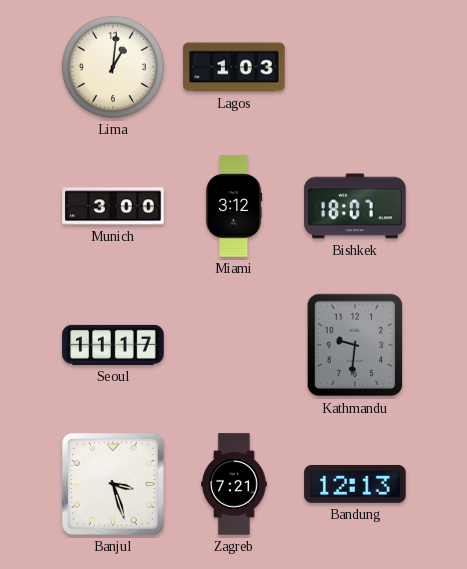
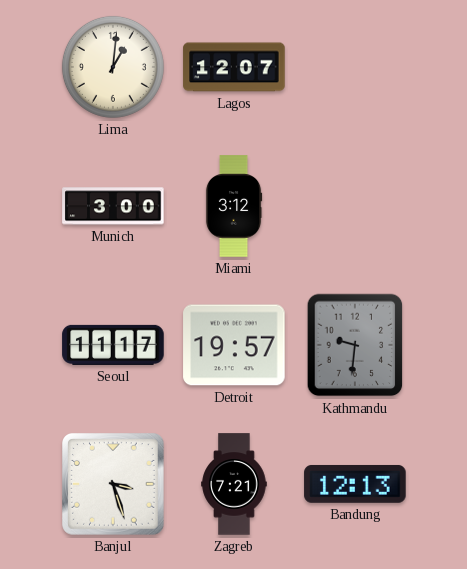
Lagos: 1:03 -> 12:07
Bishkek: 18:07 -> none
Detroit: none -> 19:57
